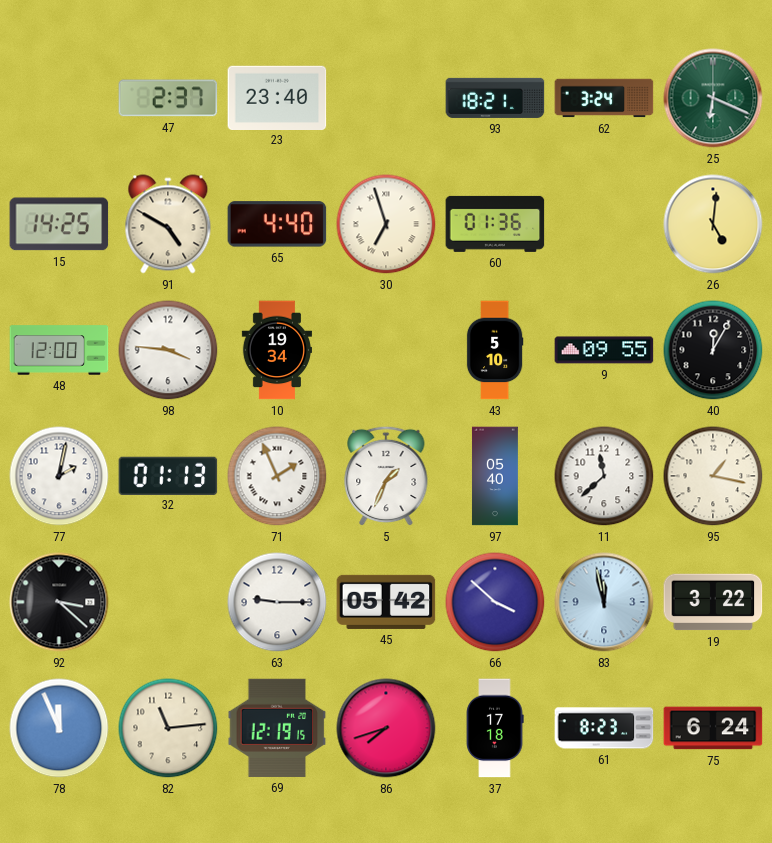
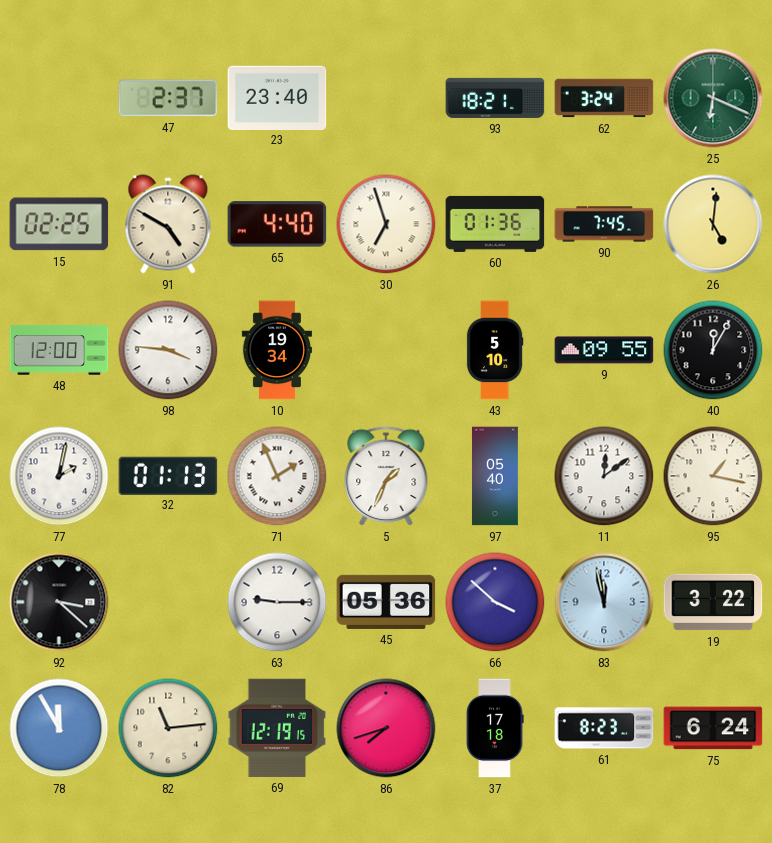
15: 14:25 -> 02:25
90: none -> 7:45
11: 11:38 -> 12:09
45: 05:42 -> 05:36
78: 11:56 -> 11:55
